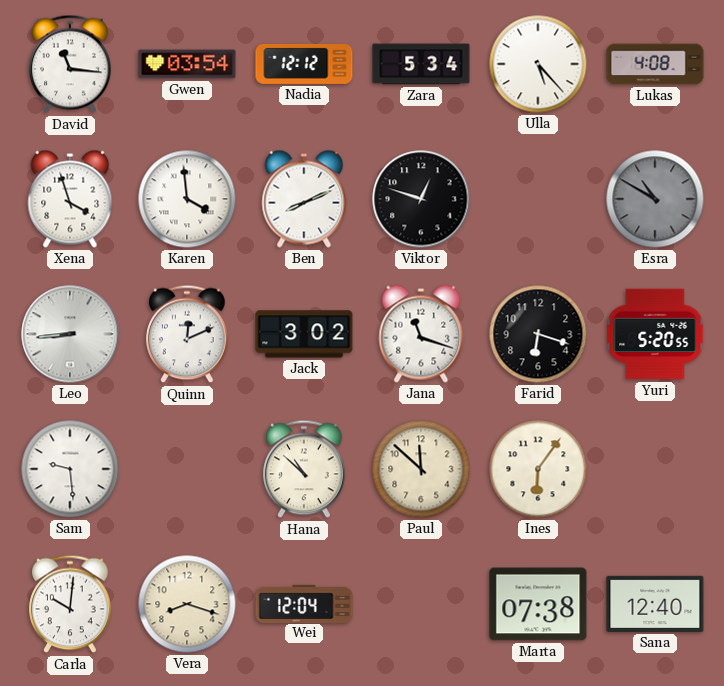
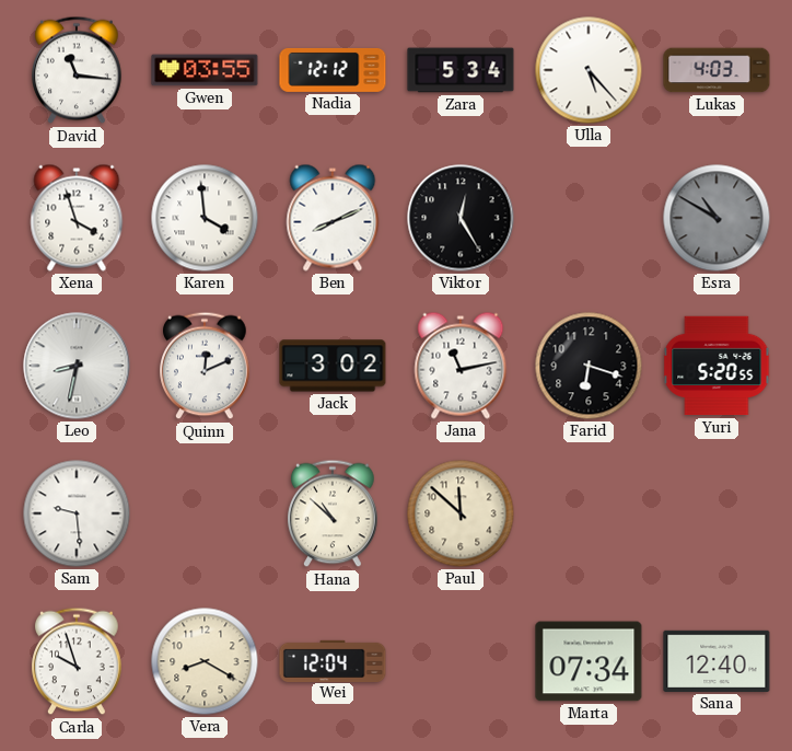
Gwen: 03:54 -> 03:55
Lukas: 4:08 -> 4:03
Viktor: 12:48 -> 12:25
Leo: 8:44 -> 8:32
Jana: 11:18 -> 11:13
Ines: 6:06 -> none
Carla: 10:01 -> 9:57
Vera: 8:18 -> 8:20
Marta: 07:38 -> 07:34
